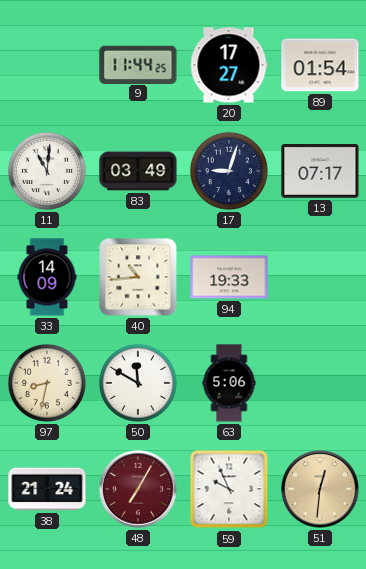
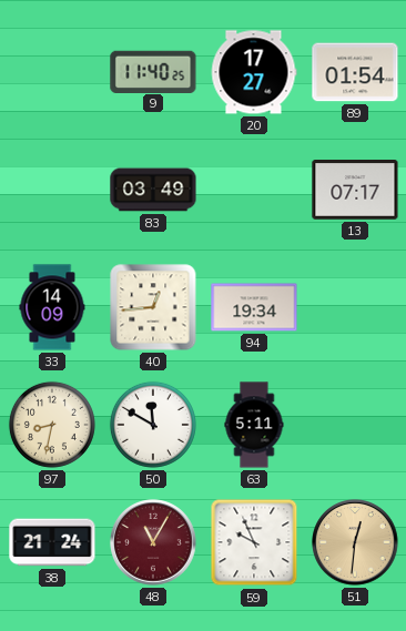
9: 11:44 -> 11:40
11: 11:01 -> none
17: 9:03 -> none
40: 10:44 -> 12:44
94: 19:33 -> 19:34
63: 5:06 -> 5:11
48: 7:05 -> 11:05
